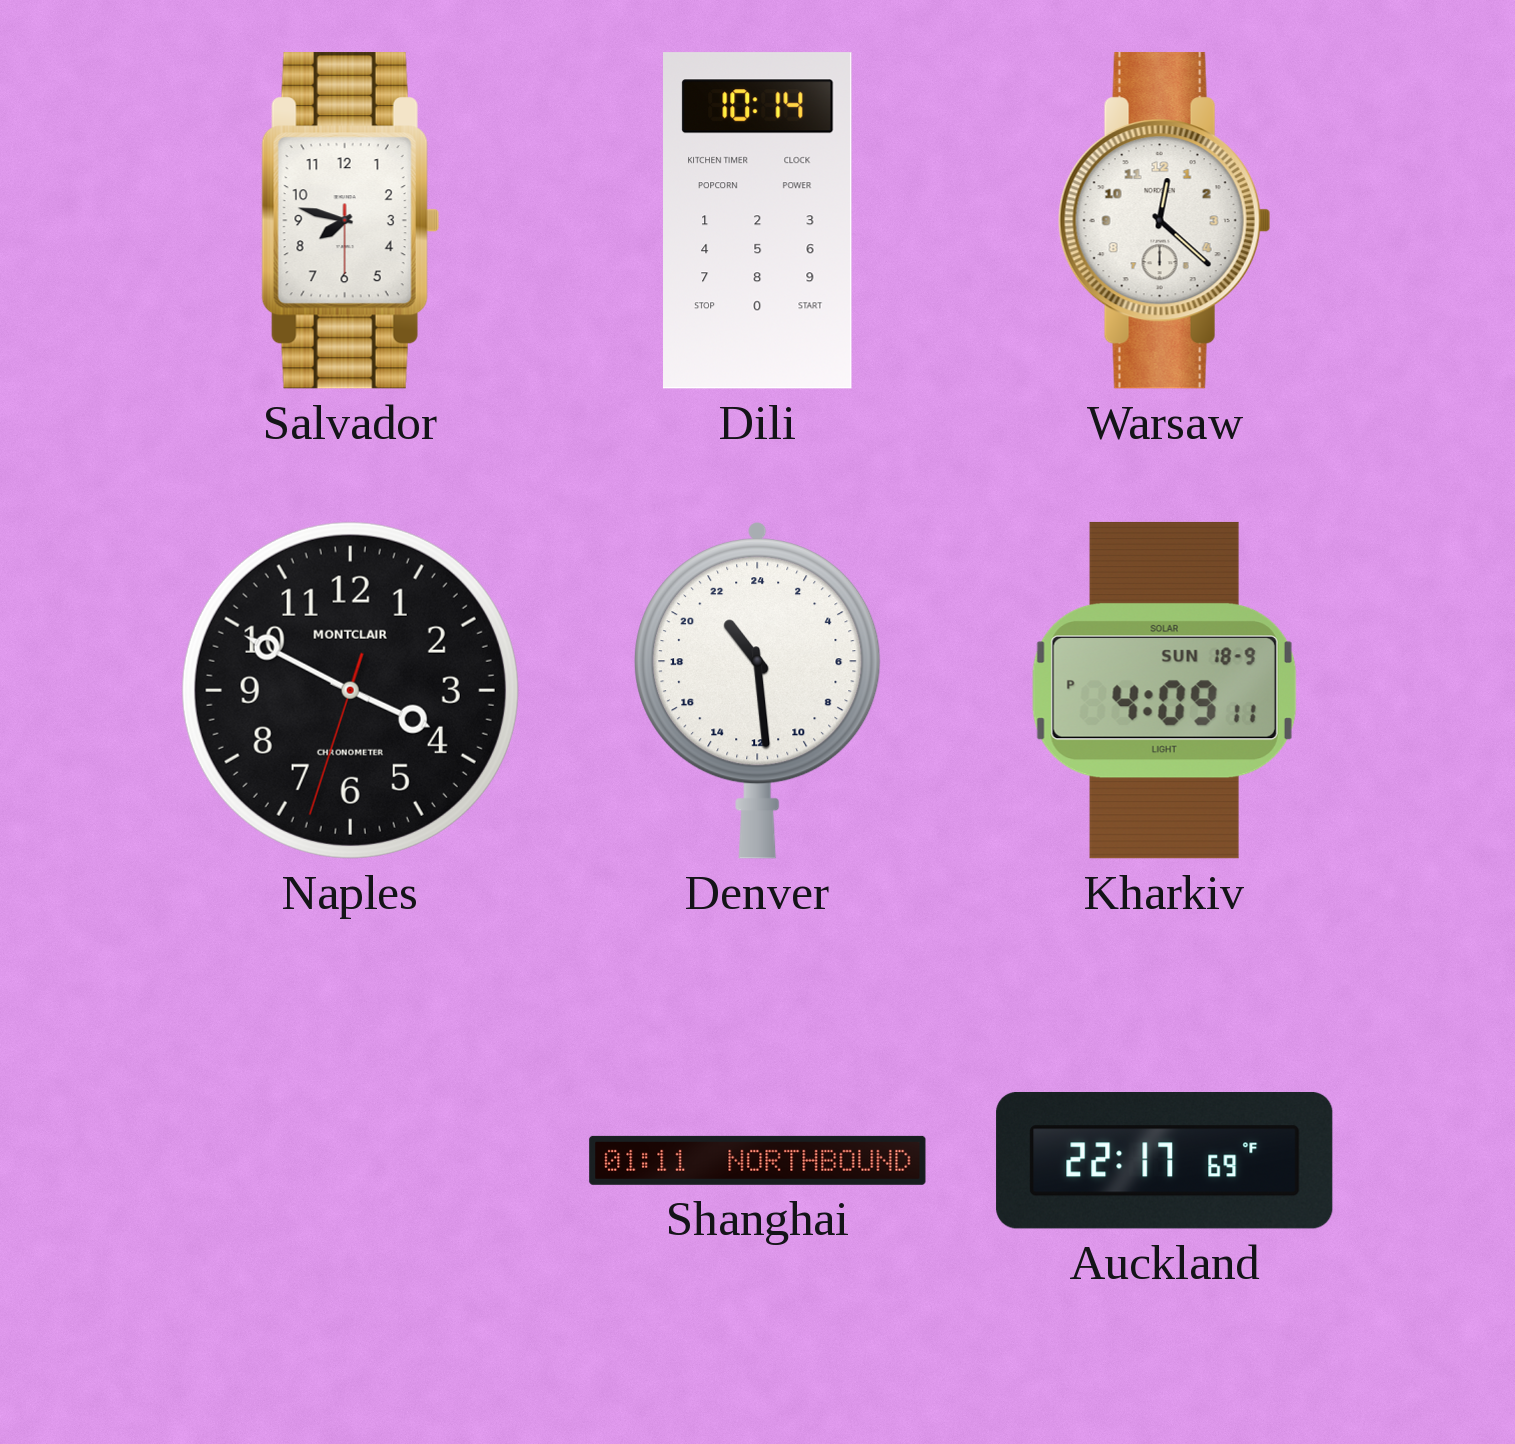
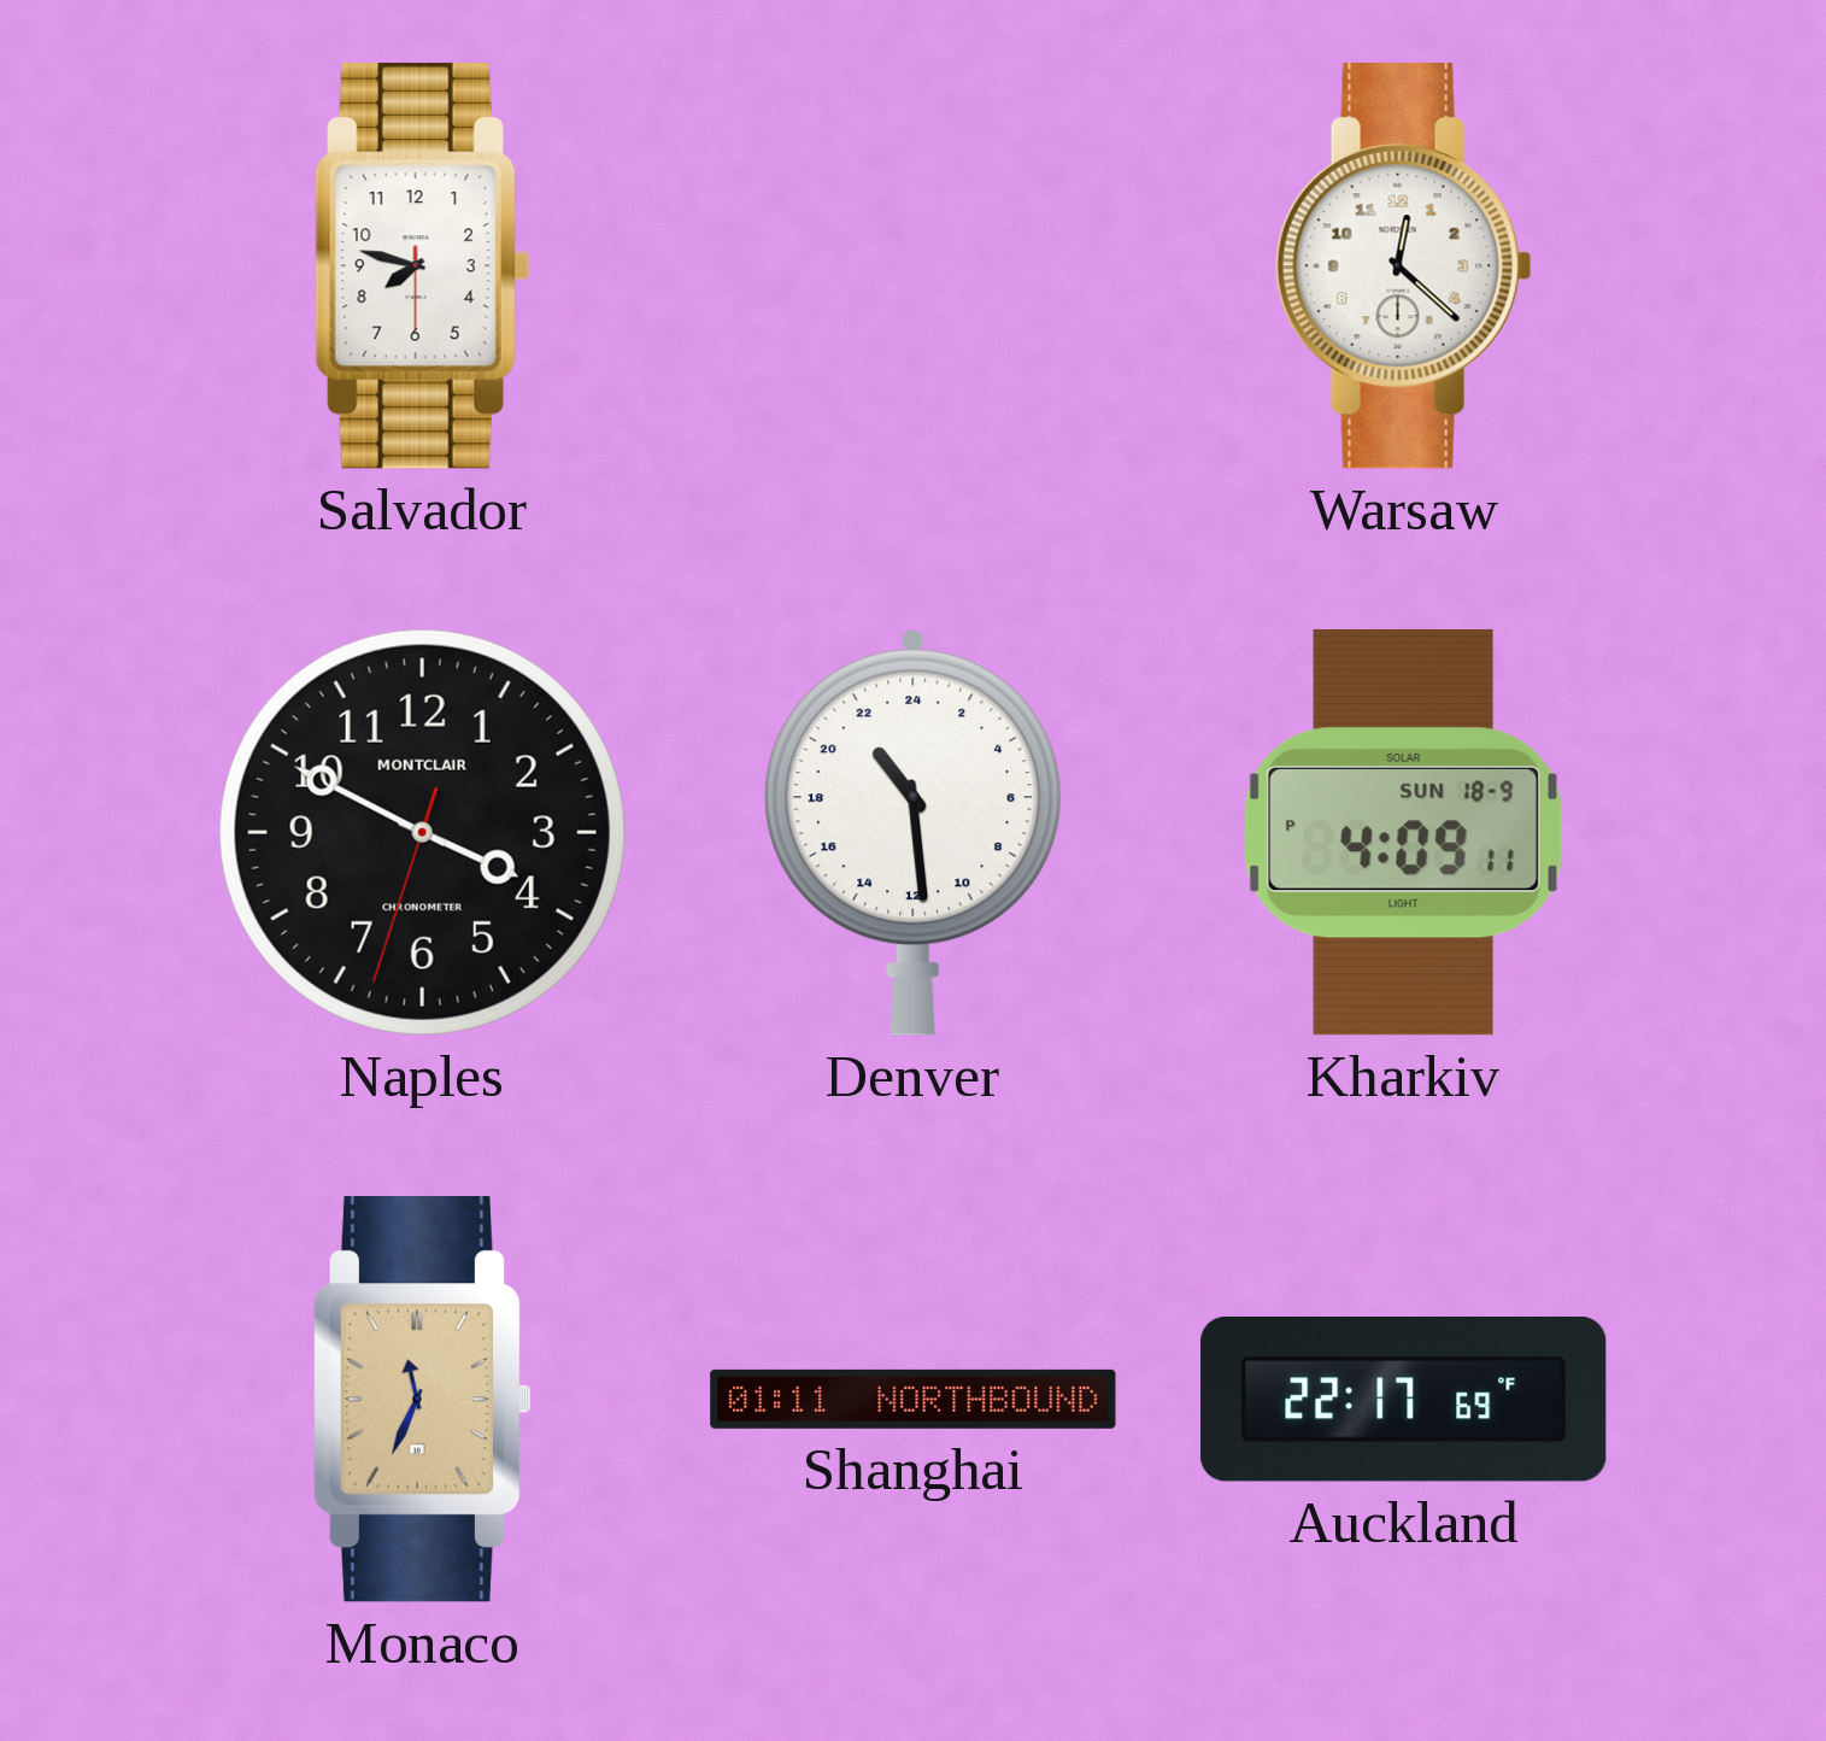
Dili: 10:14 -> none
Monaco: none -> 11:34
